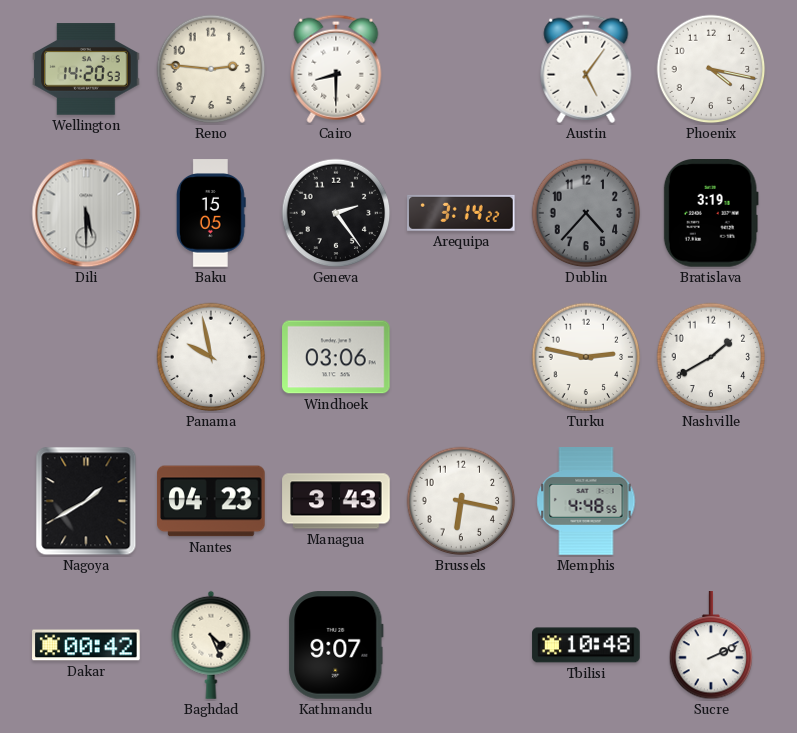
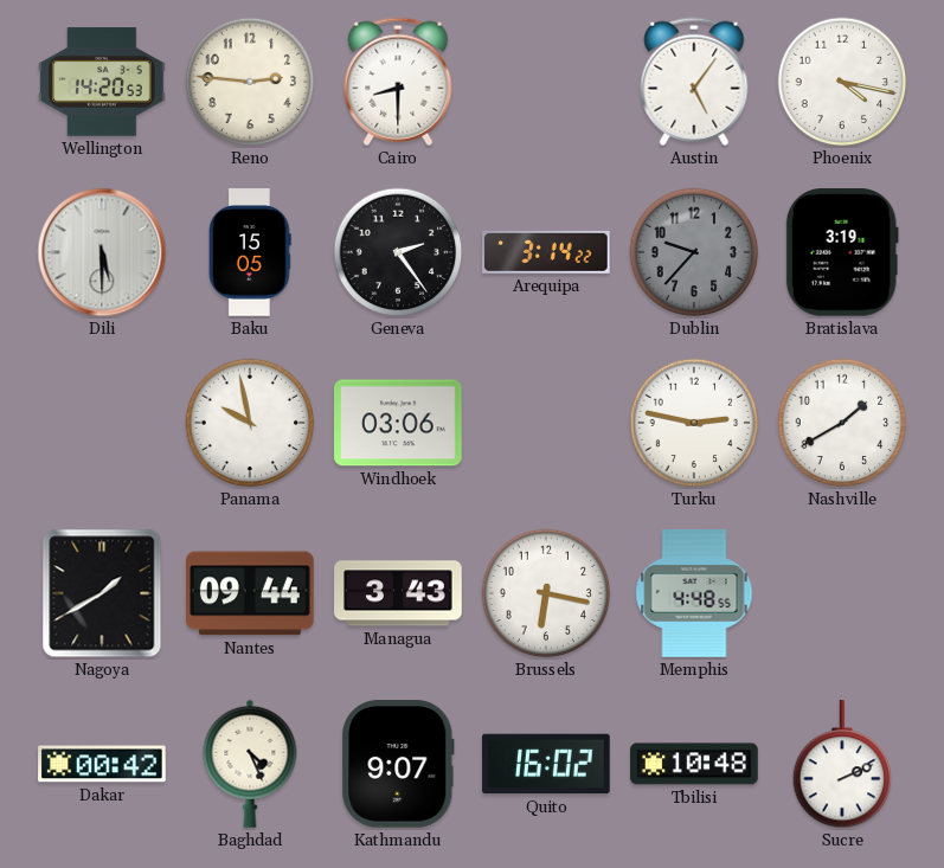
Dublin: 4:37 -> 9:37
Nantes: 04:23 -> 09:44
Quito: none -> 16:02
